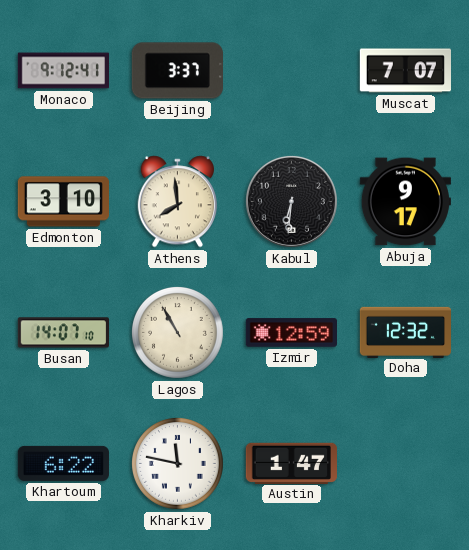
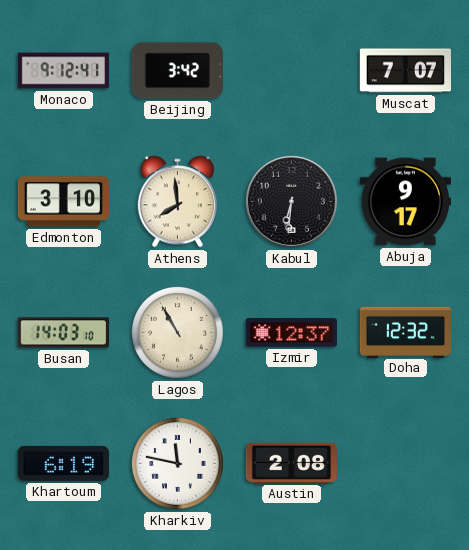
Beijing: 3:37 -> 3:42
Busan: 14:07 -> 14:03
Izmir: 12:59 -> 12:37
Khartoum: 6:22 -> 6:19
Austin: 1:47 -> 2:08
